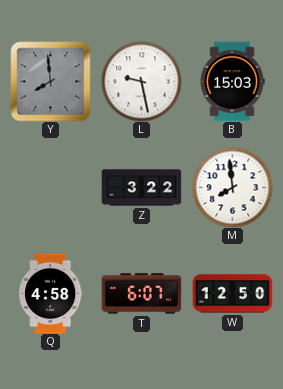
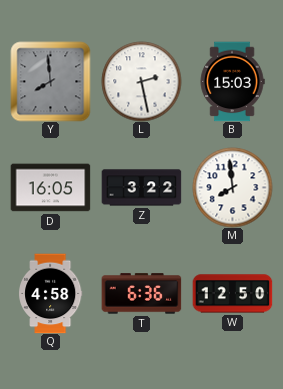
L: 9:28 -> 2:28
D: none -> 16:05
T: 6:07 -> 6:36
